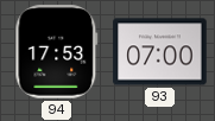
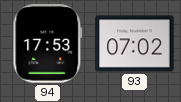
93: 07:00 -> 07:02
